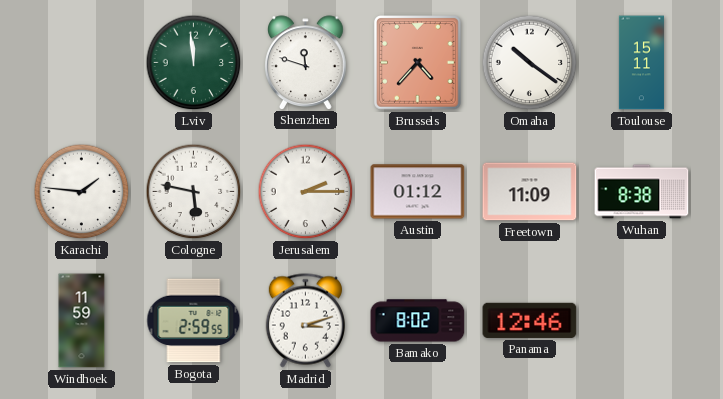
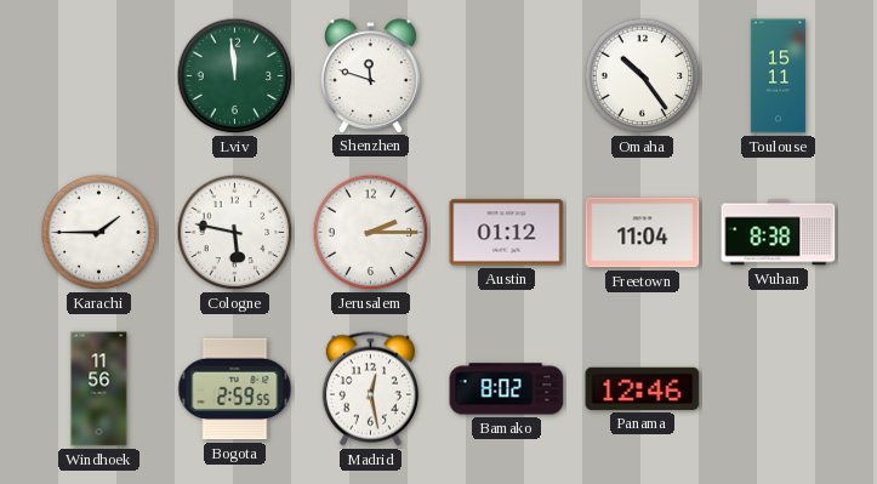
Brussels: 4:37 -> none
Omaha: 10:21 -> 10:24
Karachi: 1:46 -> 1:45
Freetown: 11:09 -> 11:04
Windhoek: 11:59 -> 11:56
Madrid: 3:12 -> 12:28
